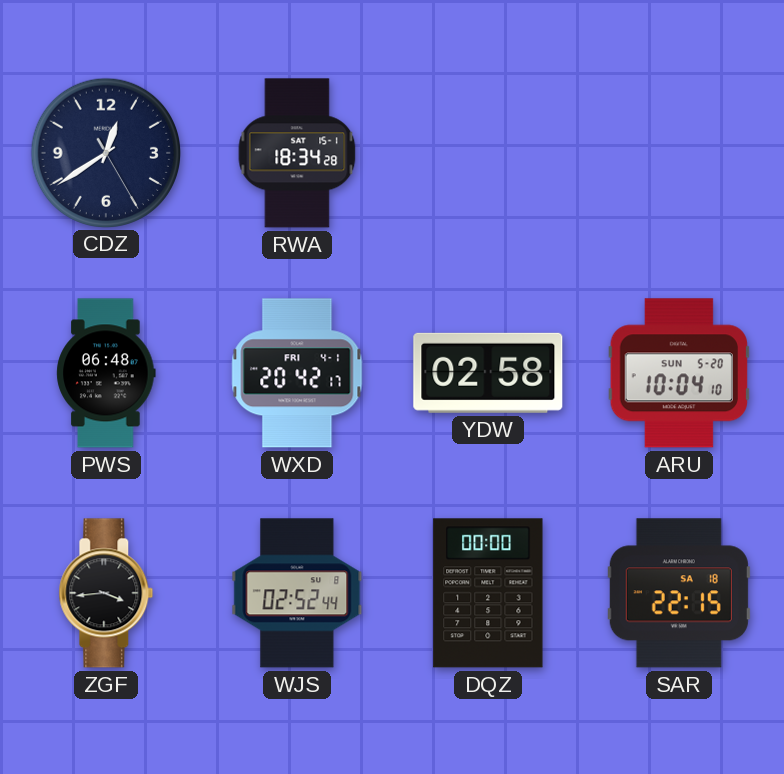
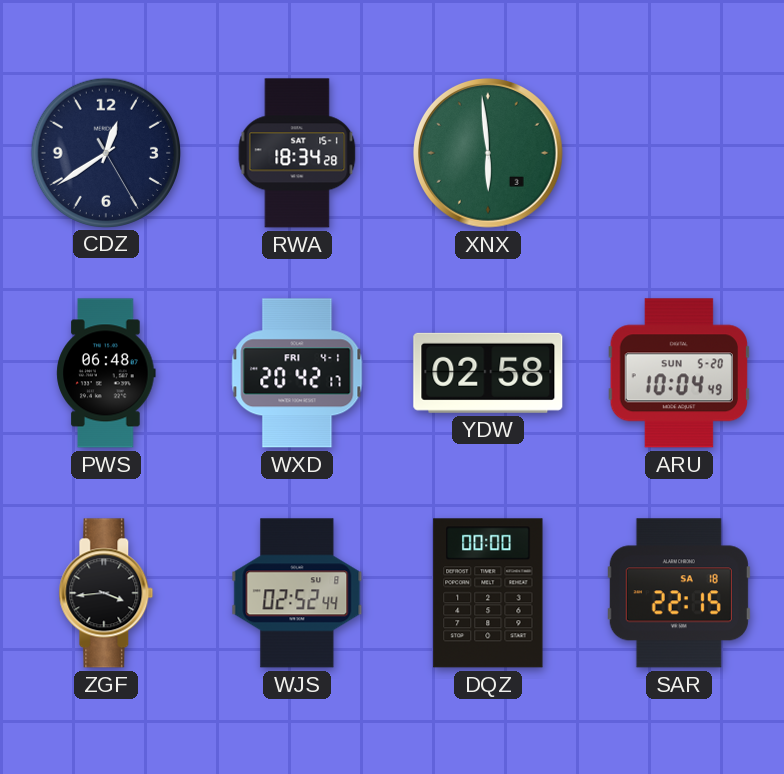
XNX: none -> 5:59
ARU: 10:04:10 -> 10:04:49
